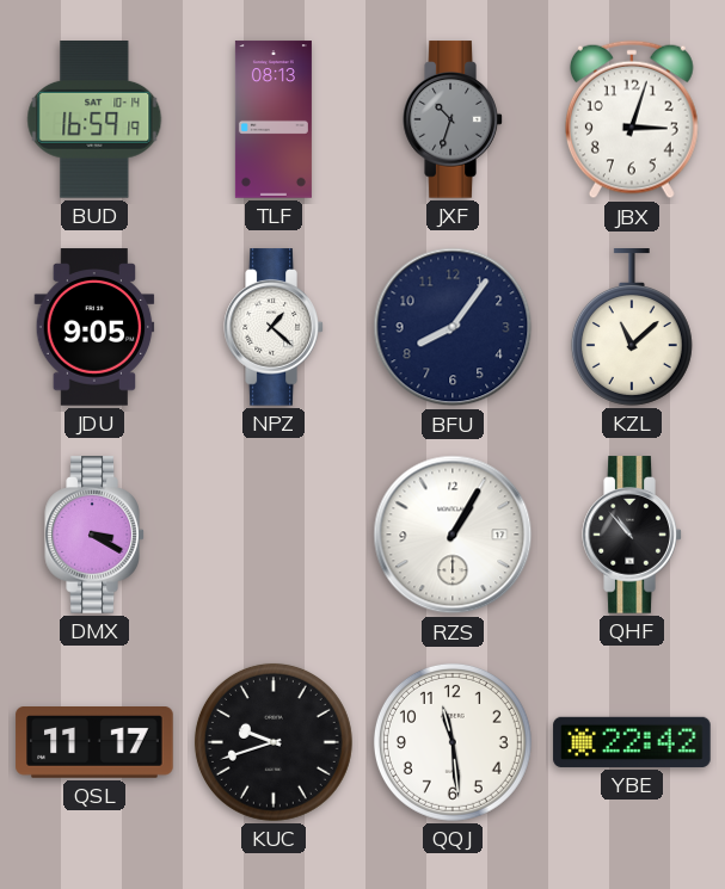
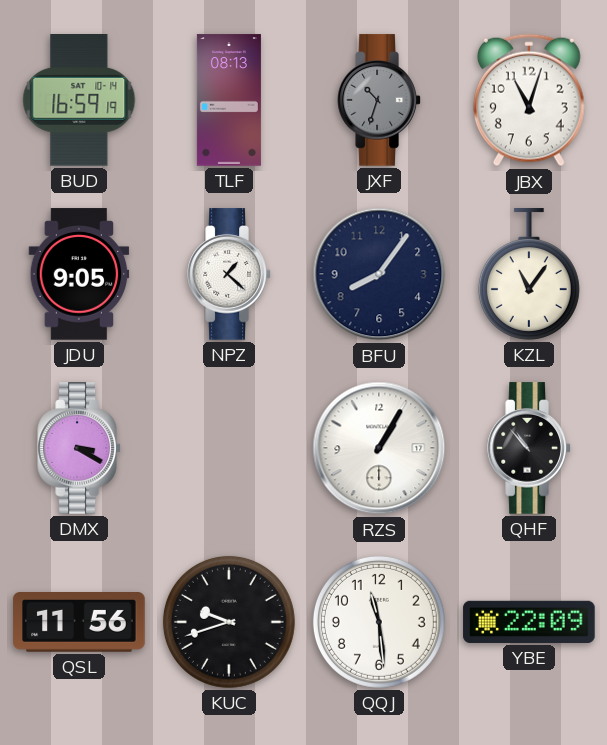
JBX: 3:03 -> 11:03
KZL: 11:08 -> 11:06
QSL: 11:17 -> 11:56
YBE: 22:42 -> 22:09
